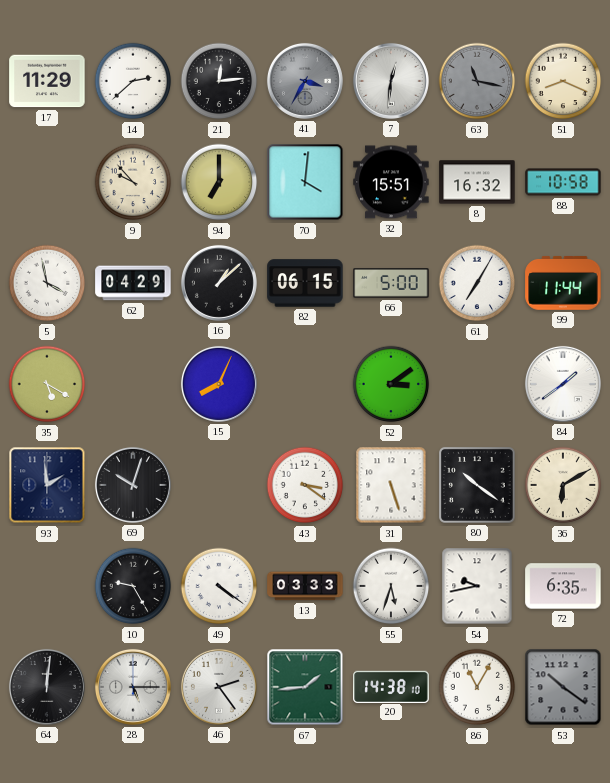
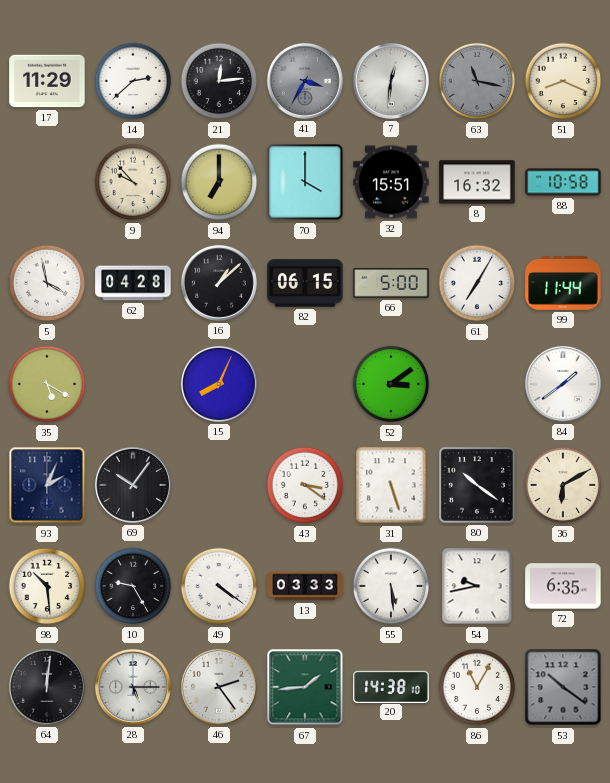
70: 4:01 -> 4:00
62: 04:29 -> 04:28
93: 1:59 -> 2:04
69: 10:03 -> 10:06
98: none -> 10:29
55: 5:33 -> 5:29
